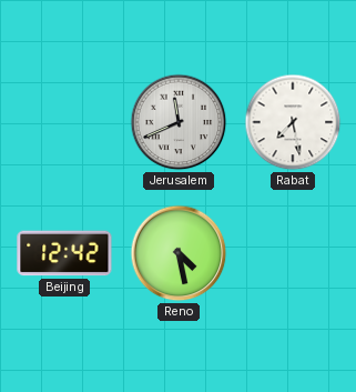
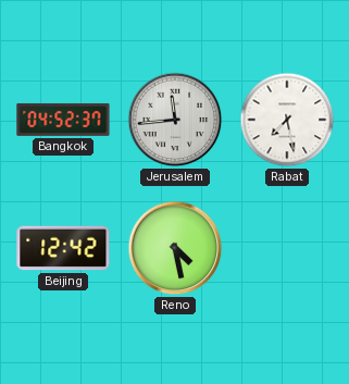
Bangkok: none -> 04:52
Jerusalem: 11:41 -> 11:44
